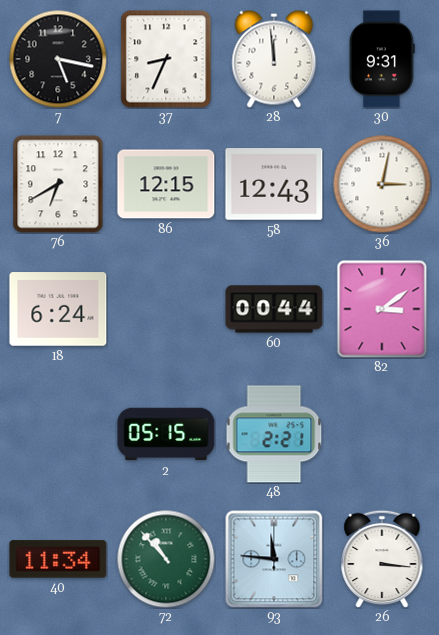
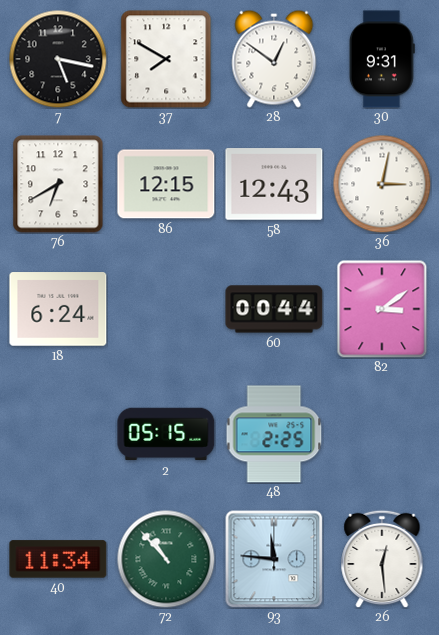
37: 8:34 -> 7:50
28: 11:59 -> 12:51
48: 2:21 -> 2:25
26: 3:16 -> 12:29
